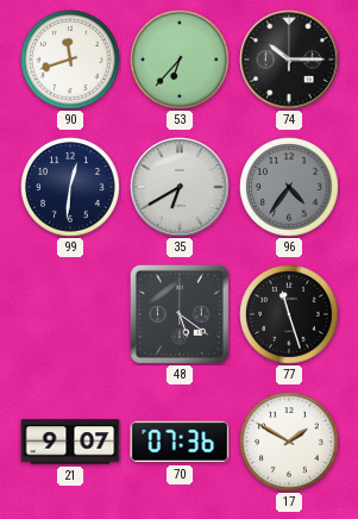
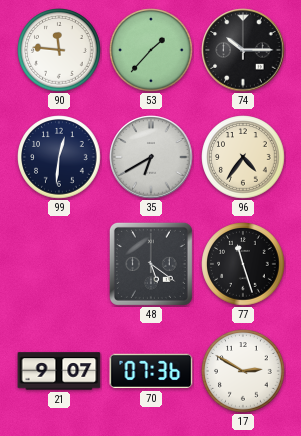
90: 11:42 -> 11:46
53: 6:37 -> 1:37
96 dial: grey -> cream
17: 1:50 -> 2:50
